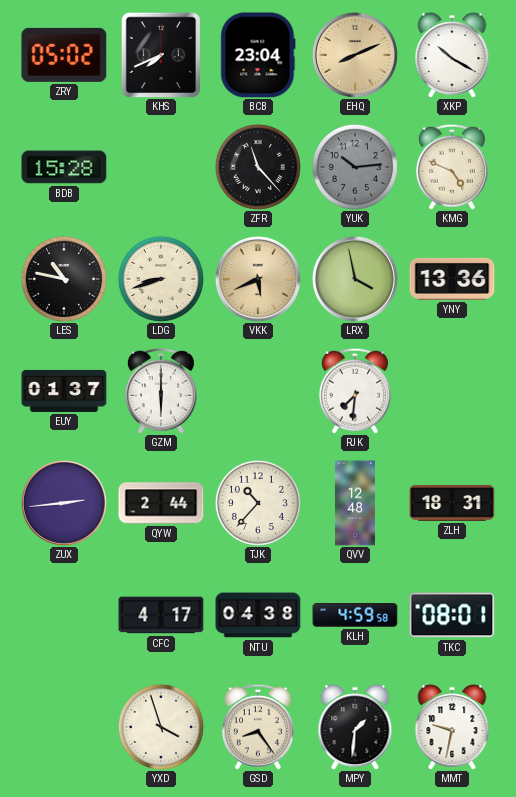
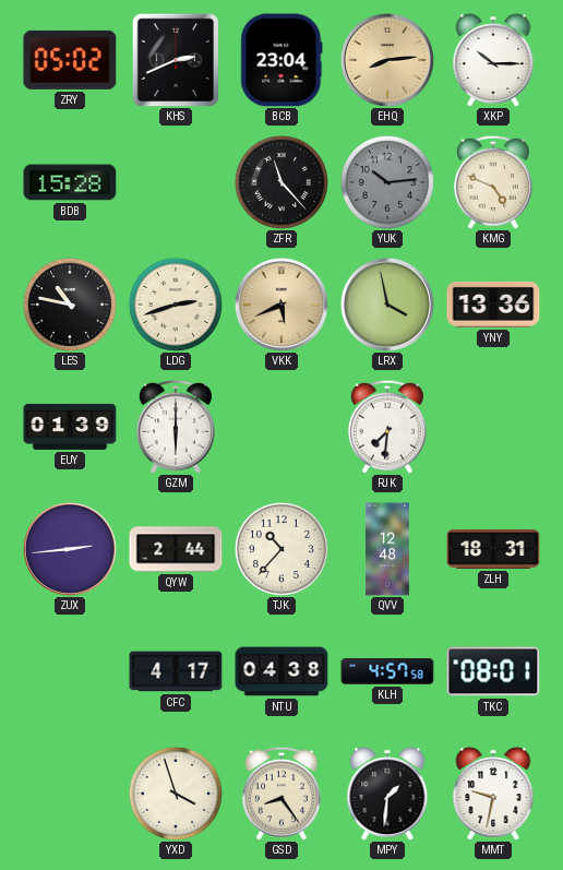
KHS: 7:41 -> 2:41
EHQ: 8:11 -> 8:14
XKP: 10:20 -> 10:15
LDG: 8:42 -> 2:42
EUY: 01:37 -> 01:39
KLH: 4:59 -> 4:57
